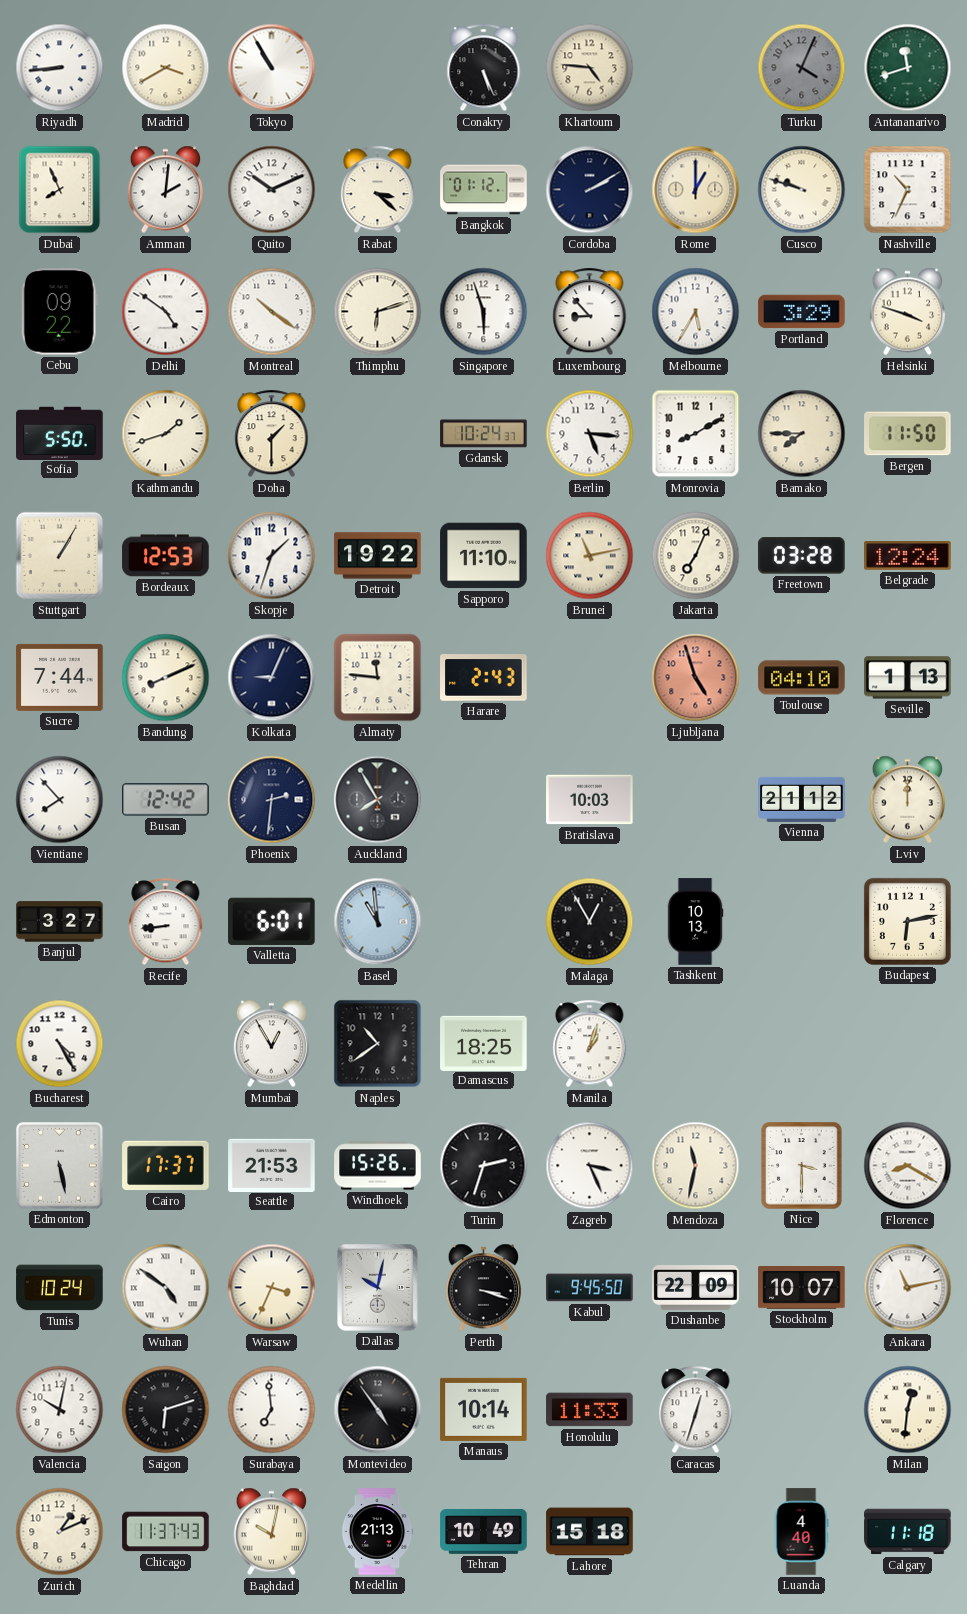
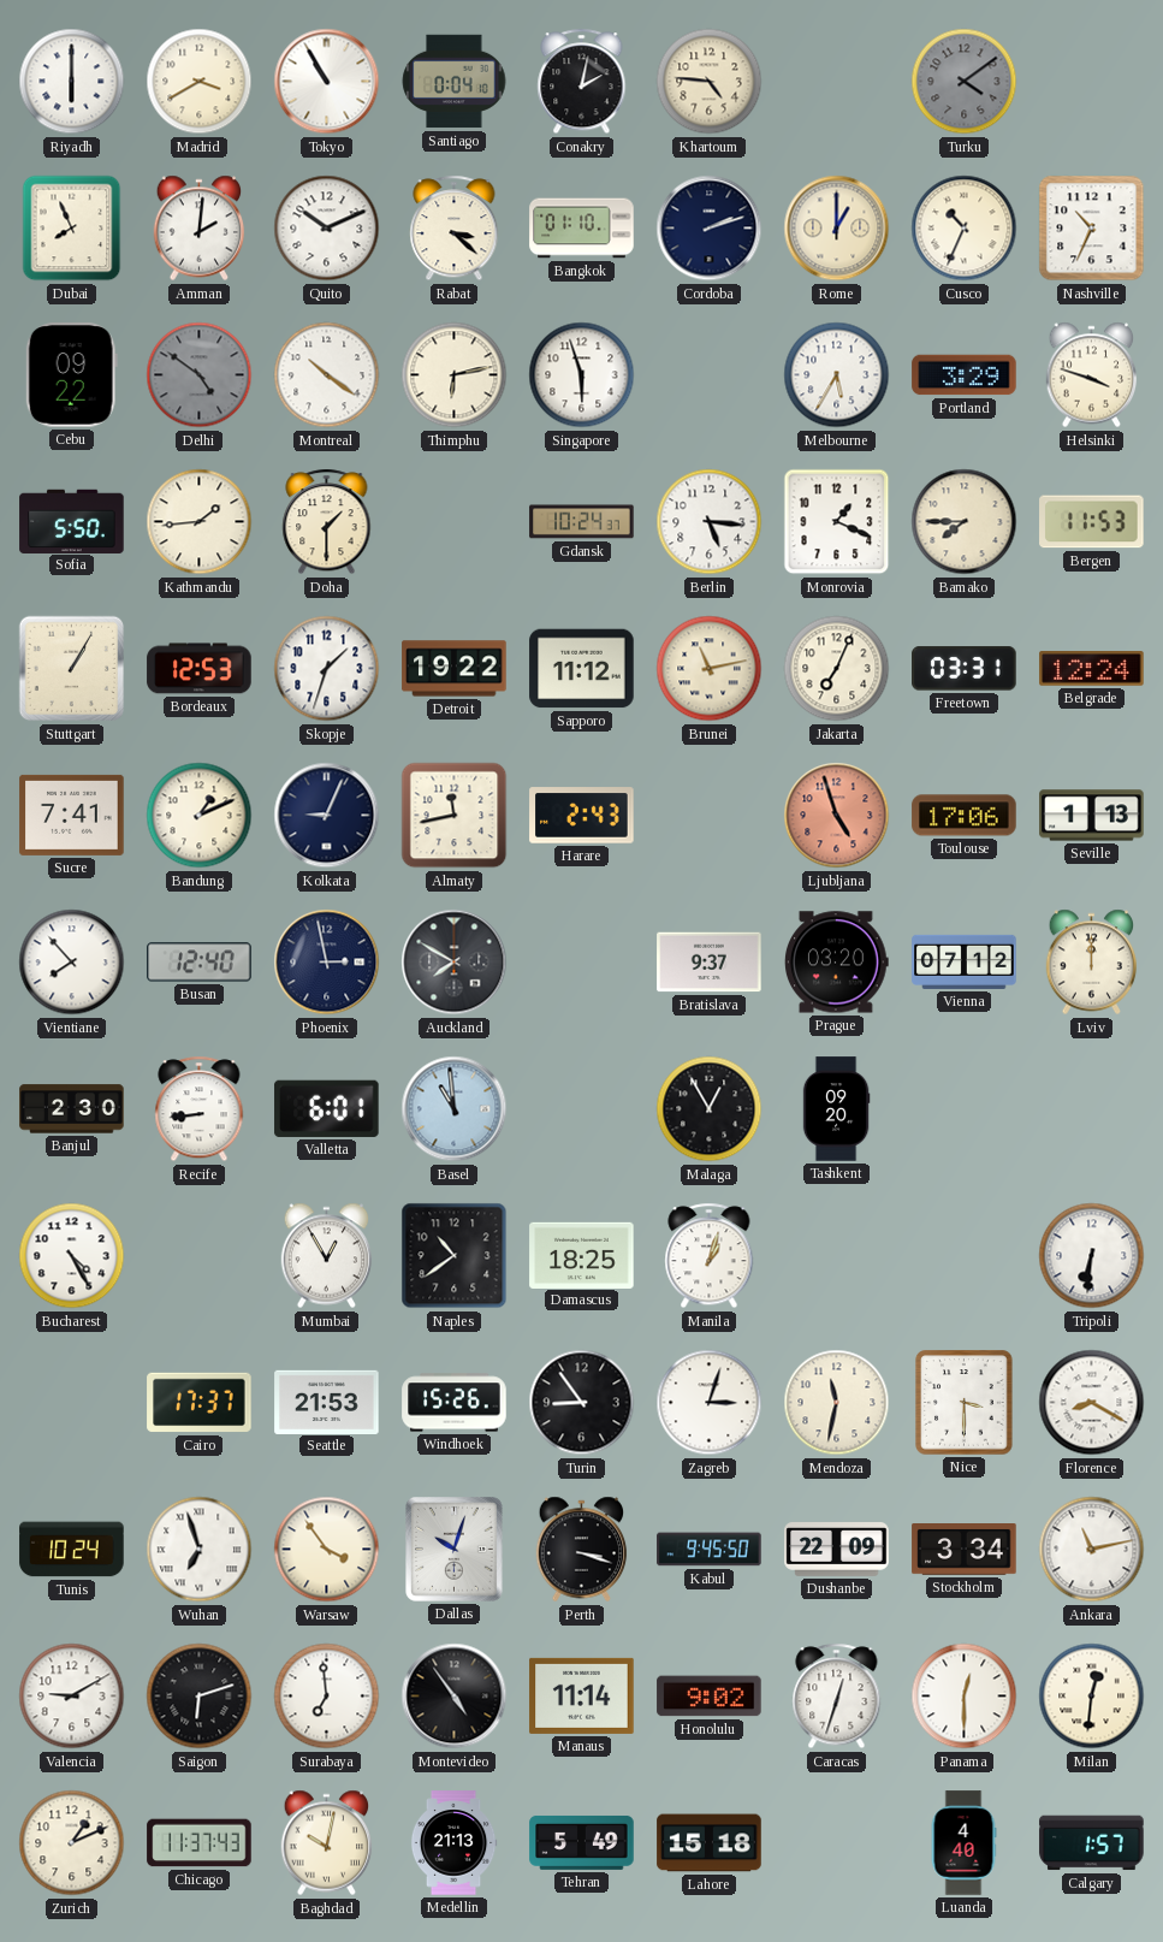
Riyadh: 8:44 -> 6:00
Santiago: none -> 0:04
Conakry: 5:26 -> 2:02
Turku: 4:04 -> 4:09
Antananarivo: 11:42 -> none
Bangkok: 01:12 -> 01:10
Cordoba: 2:10 -> 2:12
Cusco: 9:48 -> 10:34
Delhi dial: white -> grey
Thimphu: 6:12 -> 6:13
Luxembourg: 8:53 -> none
Kathmandu: 1:42 -> 1:44
Monrovia: 8:10 -> 1:19
Bergen: 11:50 -> 11:53
Sapporo: 11:10 -> 11:12
Freetown: 03:28 -> 03:31
Sucre: 7:44 -> 7:41
Bandung: 8:11 -> 1:11
Almaty: 11:46 -> 11:43
Toulouse: 04:10 -> 17:06
Busan: 12:42 -> 12:40
Phoenix: 2:31 -> 2:58
Auckland: 7:55 -> 7:50
Bratislava: 10:03 -> 9:37
Prague: none -> 03:20
Vienna: 21:12 -> 07:12
Banjul: 3:27 -> 2:30
Tashkent: 10:13 -> 09:20
Budapest: 6:13 -> none
Tripoli: none -> 6:31
Edmonton: 5:28 -> none
Turin: 2:33 -> 8:54
Zagreb: 3:26 -> 3:03
Wuhan: 4:51 -> 6:57
Warsaw: 3:34 -> 3:54
Dallas: 10:02 -> 10:03
Stockholm: 10:07 -> 3:34
Valencia: 10:02 -> 9:10
Manaus: 10:14 -> 11:14
Honolulu: 11:33 -> 9:02
Panama: none -> 12:30
Tehran: 10:49 -> 5:49
Calgary: 11:18 -> 1:57
